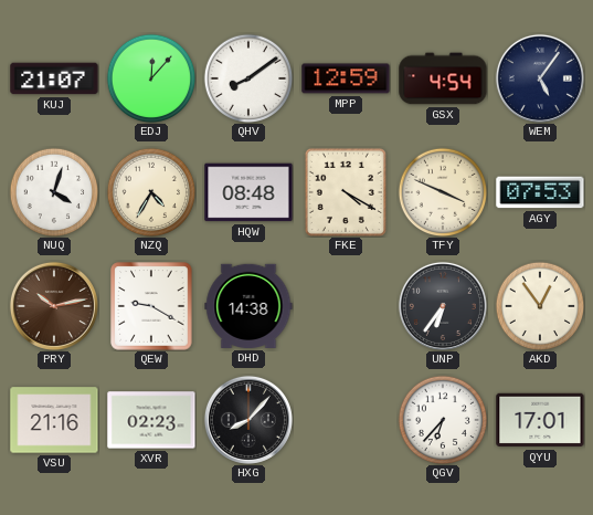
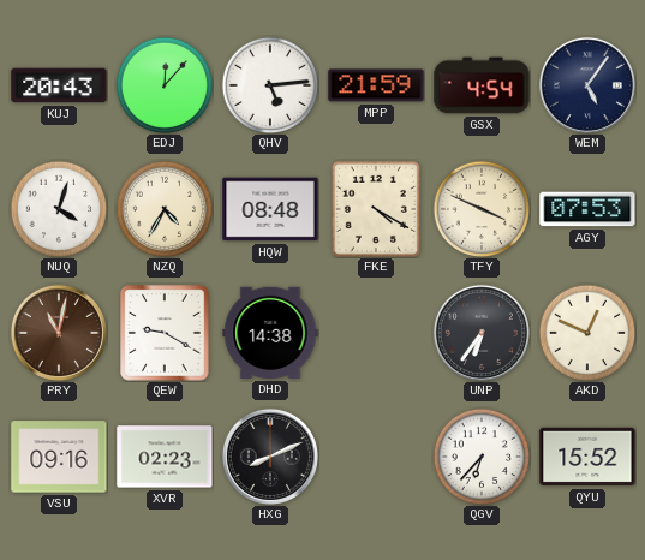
KUJ: 21:07 -> 20:43
QHV: 8:09 -> 5:14
MPP: 12:59 -> 21:59
PRY: 10:13 -> 11:02
AKD: 12:54 -> 12:49
VSU: 21:16 -> 09:16
HXG: 8:07 -> 8:11
QYU: 17:01 -> 15:52
